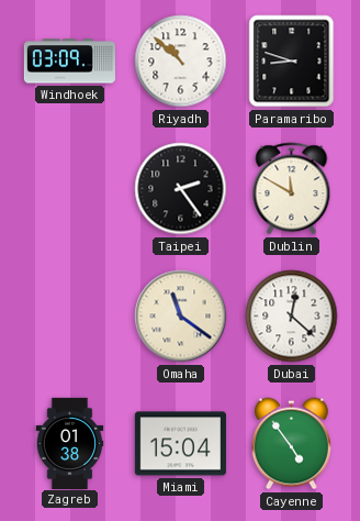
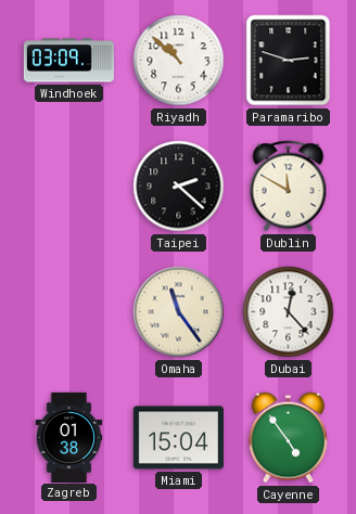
Paramaribo: 8:48 -> 2:48
Taipei: 2:24 -> 2:22
Omaha: 11:21 -> 11:24
Dubai: 12:22 -> 12:23
